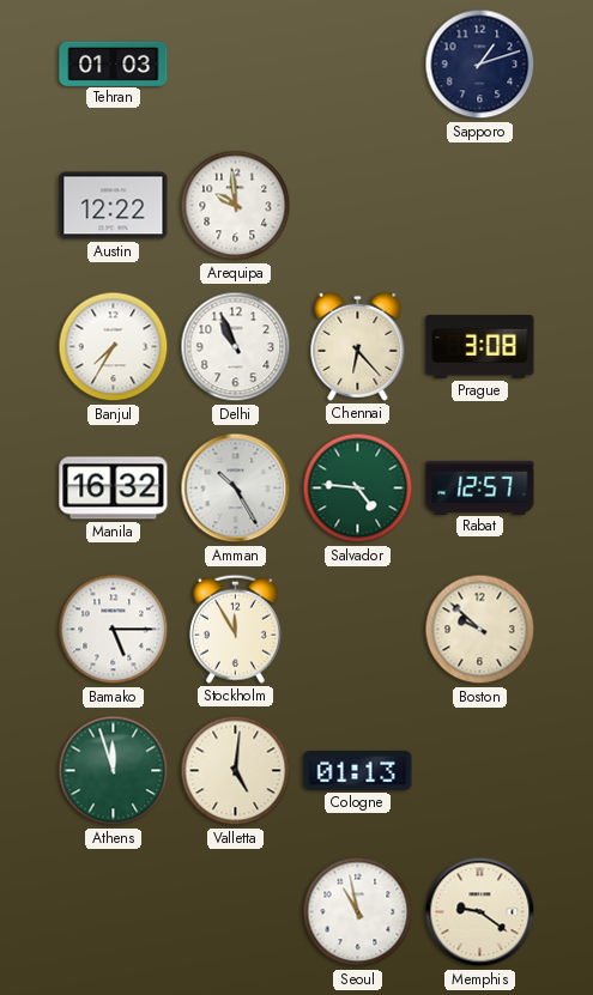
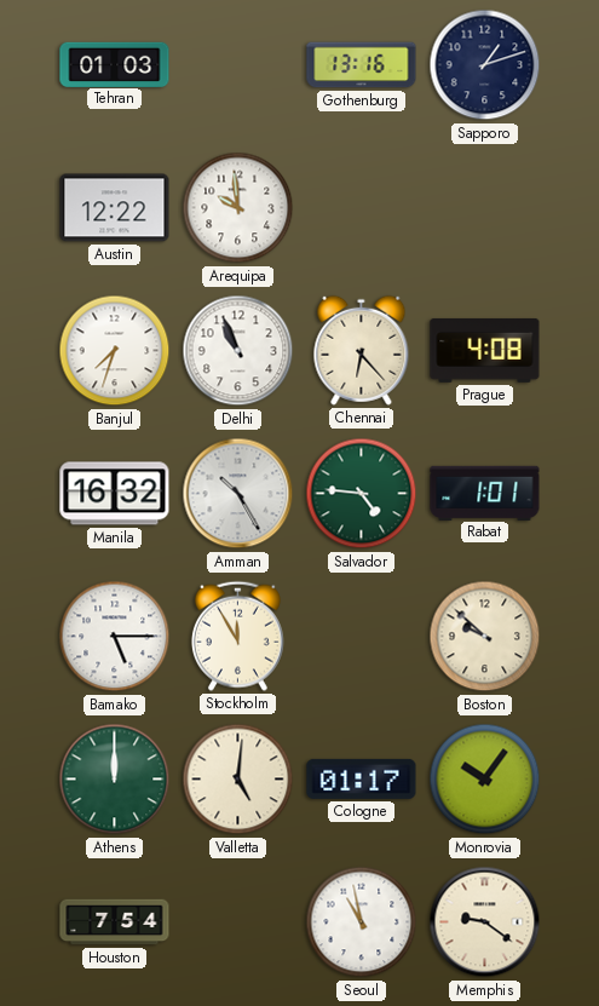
Gothenburg: none -> 13:16
Banjul: 7:35 -> 7:33
Prague: 3:08 -> 4:08
Rabat: 12:57 -> 1:01
Athens: 11:57 -> 12:00
Cologne: 01:13 -> 01:17
Monrovia: none -> 10:06
Houston: none -> 7:54
